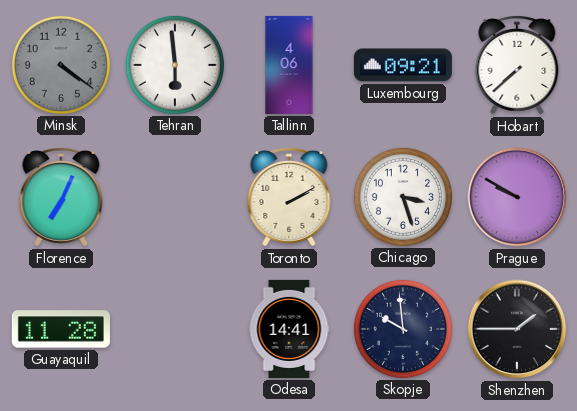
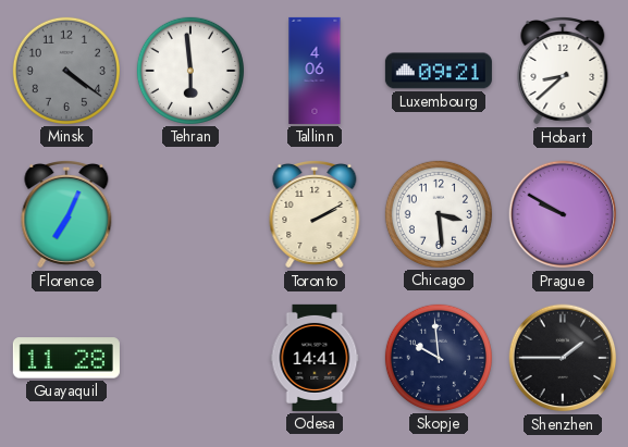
Hobart: 7:38 -> 8:38
Chicago: 3:27 -> 3:29
